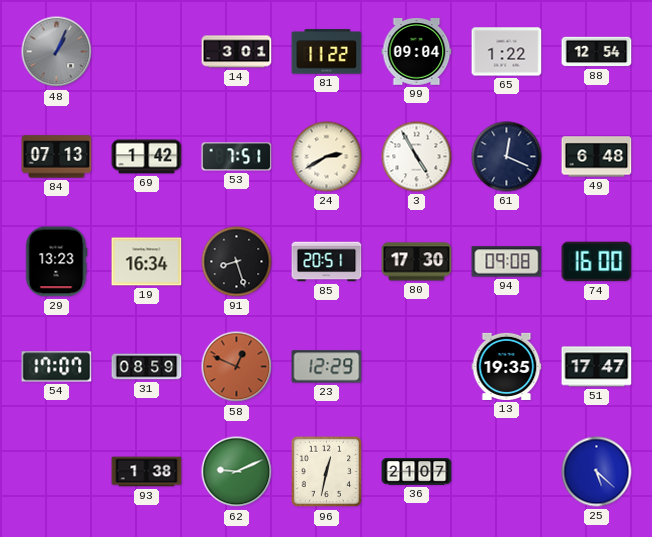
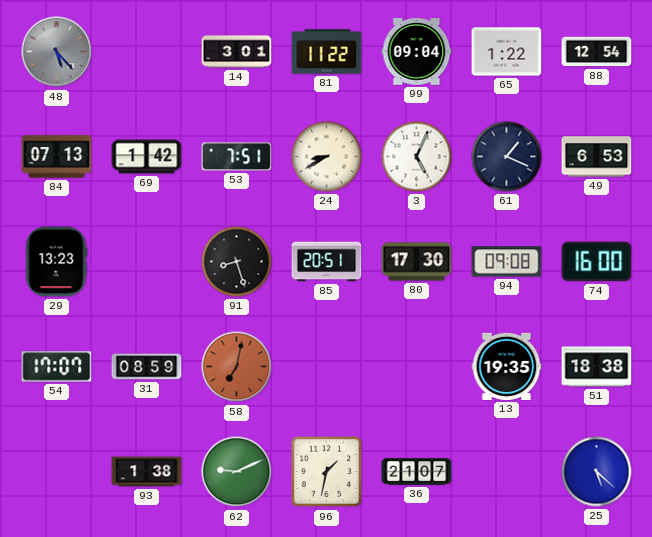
48: 1:04 -> 5:23
24: 2:40 -> 8:40
3: 4:55 -> 5:04
61: 12:19 -> 1:19
49: 6:48 -> 6:53
19: 16:34 -> none
58: 12:49 -> 7:02
23: 12:29 -> none
51: 17:47 -> 18:38
96: 12:32 -> 1:32
